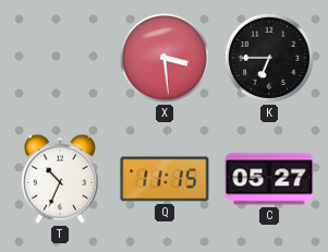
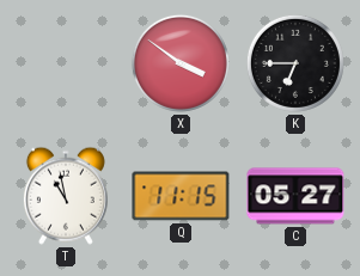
X: 3:29 -> 3:51
T: 10:34 -> 10:58
